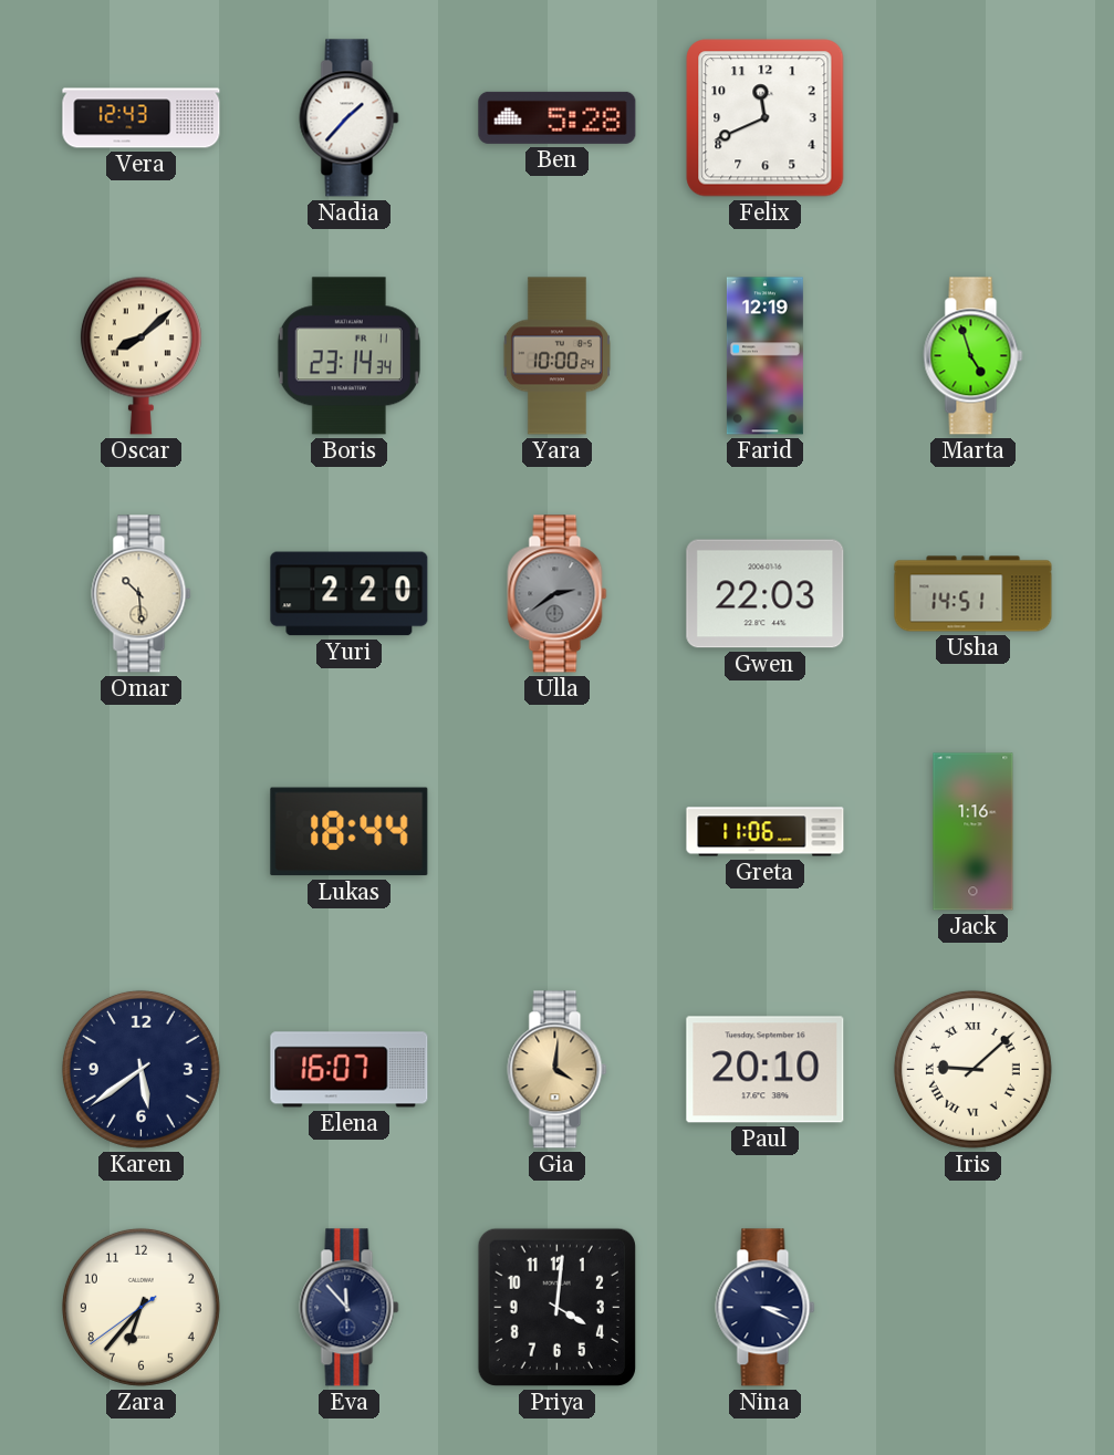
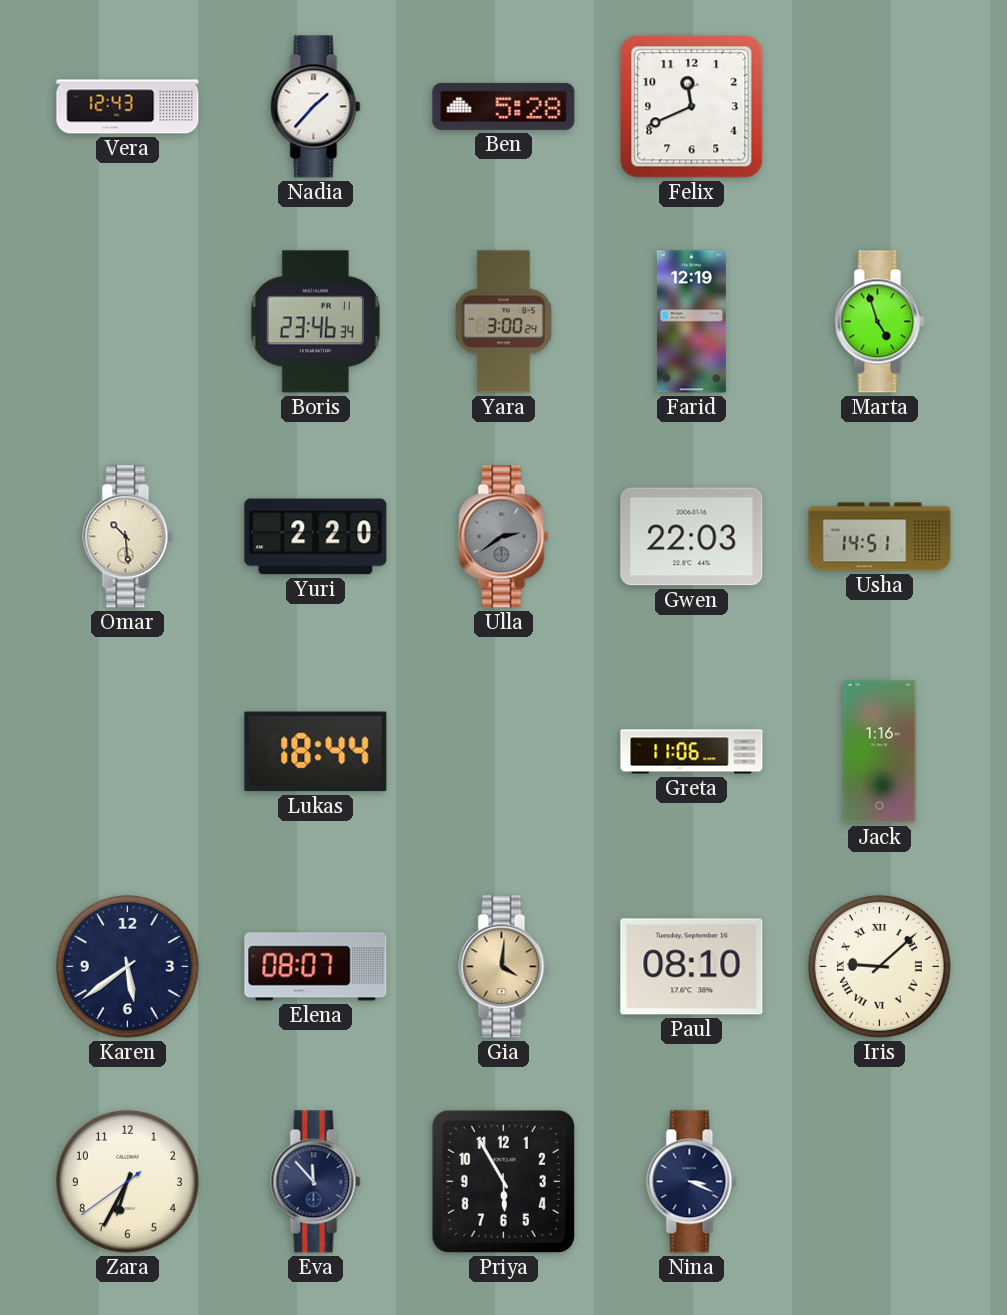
Oscar: 8:08 -> none
Boris: 23:14 -> 23:46
Yara: 10:00 -> 3:00
Elena: 16:07 -> 08:07
Paul: 20:10 -> 08:10
Zara: 6:36 -> 6:34
Priya: 4:01 -> 5:55
